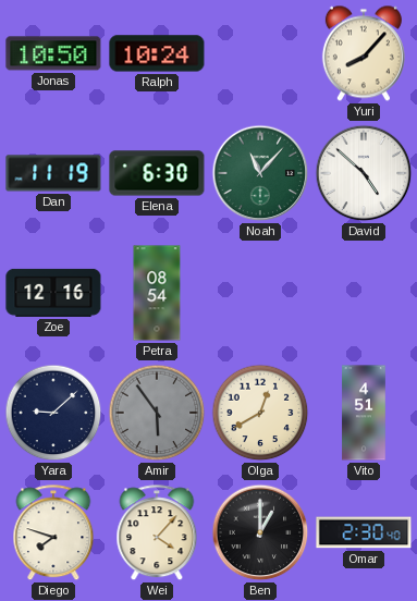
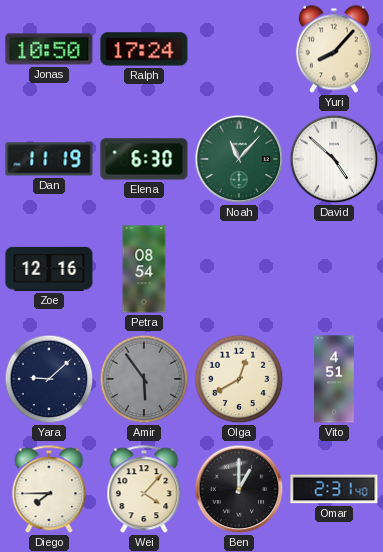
Ralph: 10:24 -> 17:24
Diego: 7:48 -> 7:45
Omar: 2:30 -> 2:31
